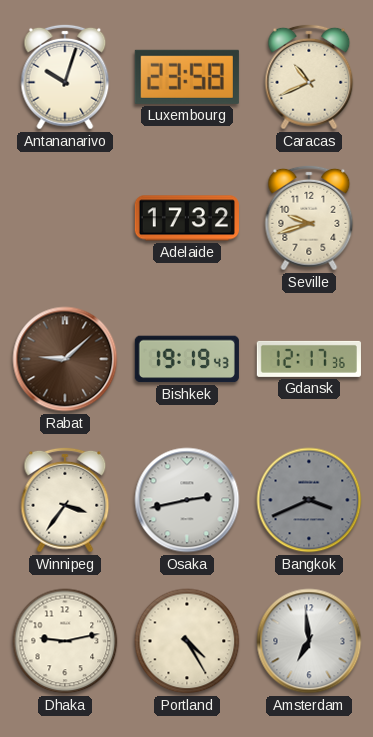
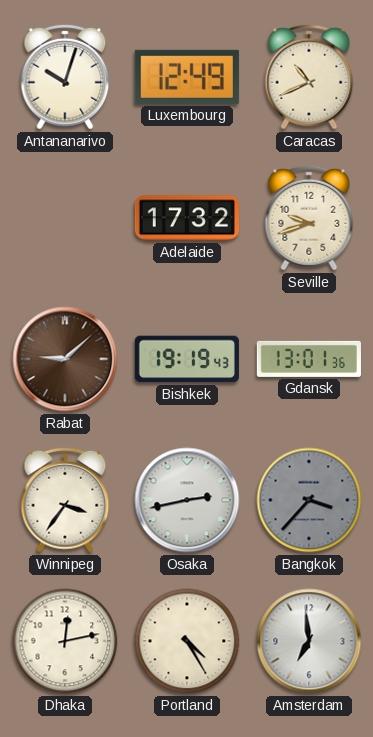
Luxembourg: 23:58 -> 12:49
Gdansk: 12:17 -> 13:01
Bangkok: 3:41 -> 3:37
Dhaka: 9:13 -> 12:13
